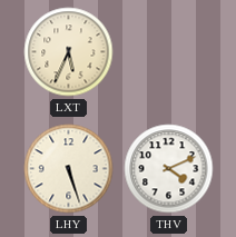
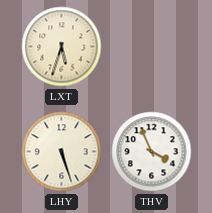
LXT: 5:34 -> 5:33
THV: 4:11 -> 3:56
